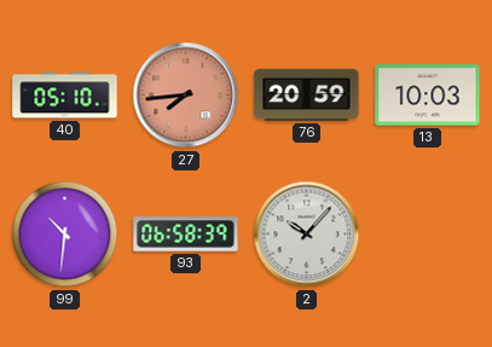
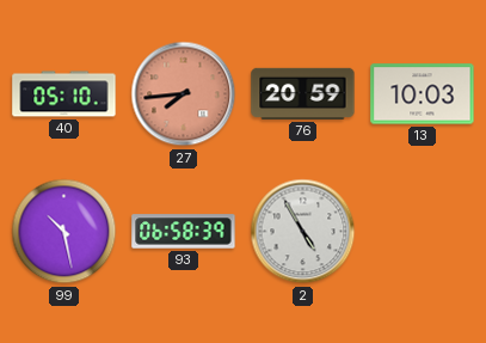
99: 10:31 -> 10:28
2: 10:07 -> 4:55
